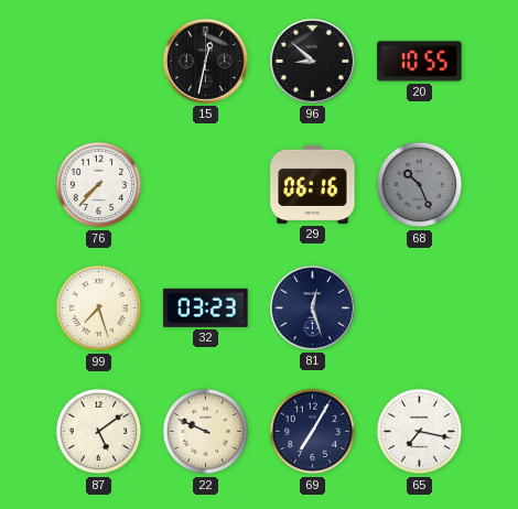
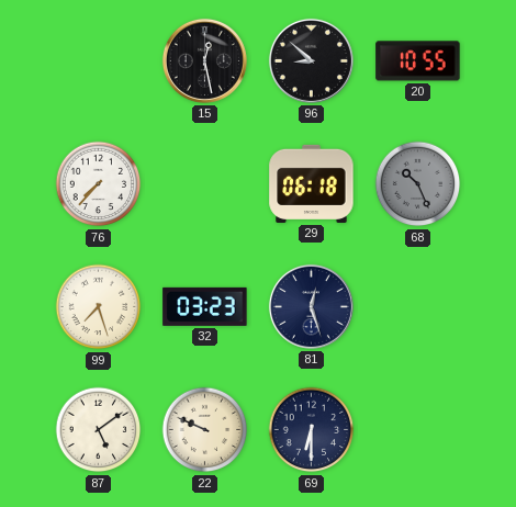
15: 12:32 -> 12:28
29: 06:16 -> 06:18
69: 7:05 -> 6:30
65: 7:17 -> none
